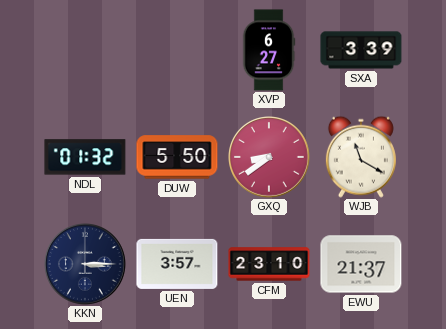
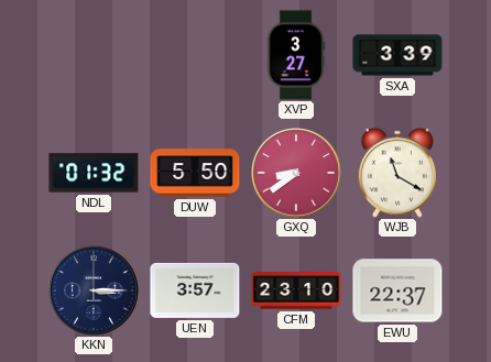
XVP: 6:27 -> 3:27
EWU: 21:37 -> 22:37
